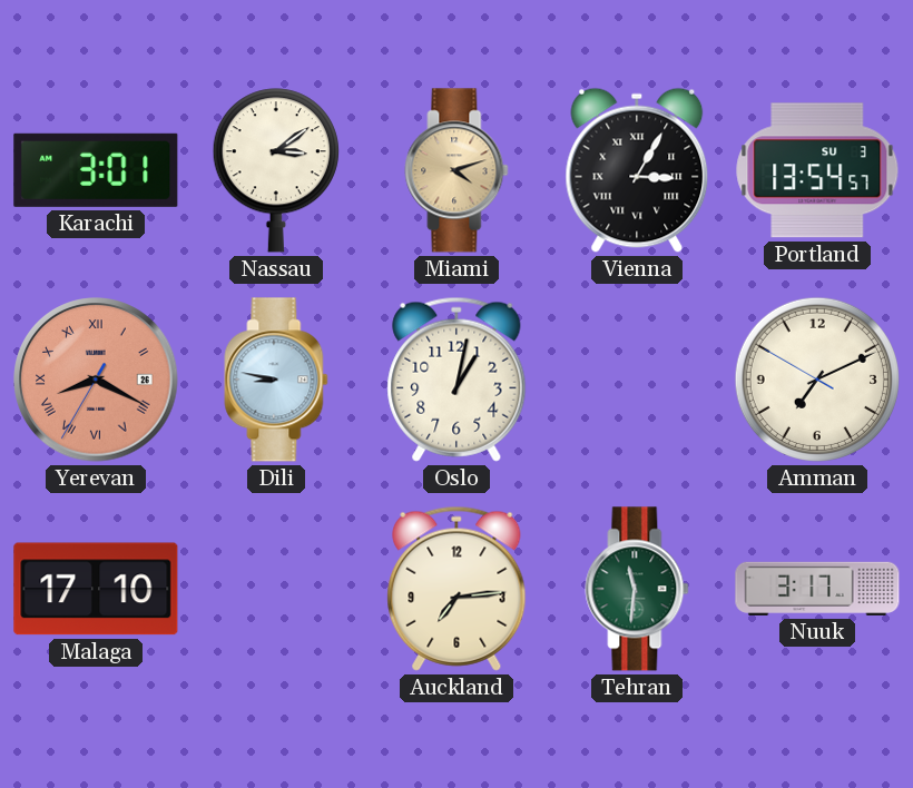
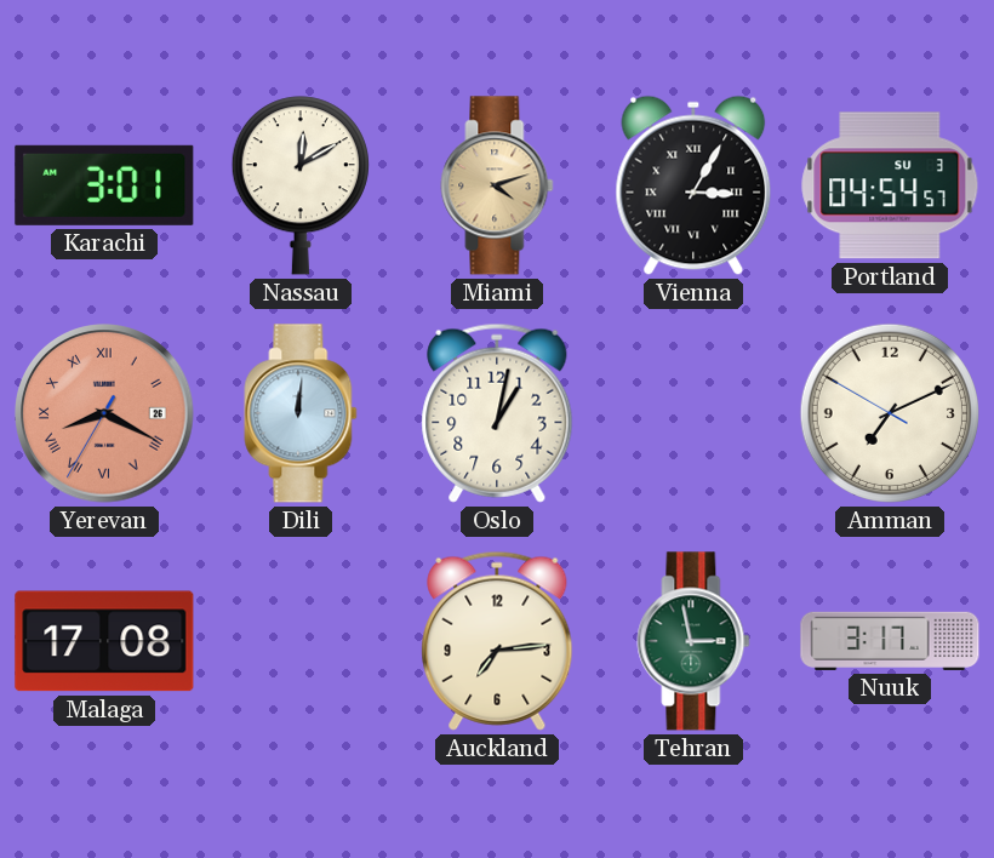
Nassau: 3:09 -> 12:10
Portland: 13:54 -> 04:54
Dili: 8:47 -> 12:01
Malaga: 17:10 -> 17:08
Tehran: 11:31 -> 2:58
